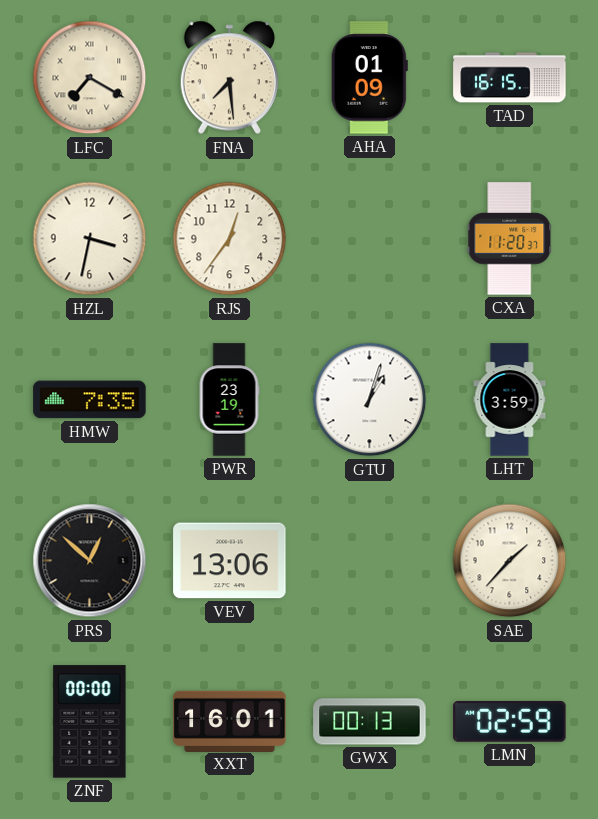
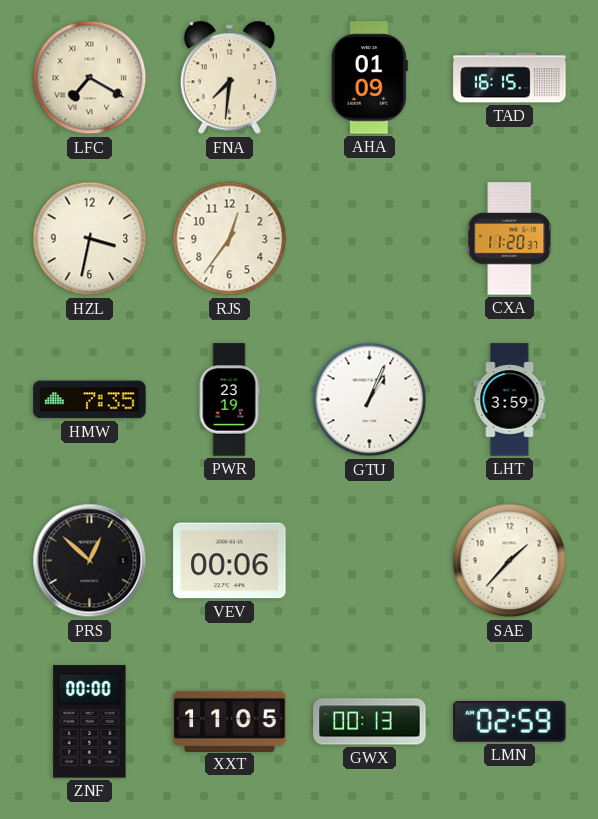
FNA: 7:29 -> 7:31
GTU: 1:03 -> 1:04
VEV: 13:06 -> 00:06
XXT: 16:01 -> 11:05
